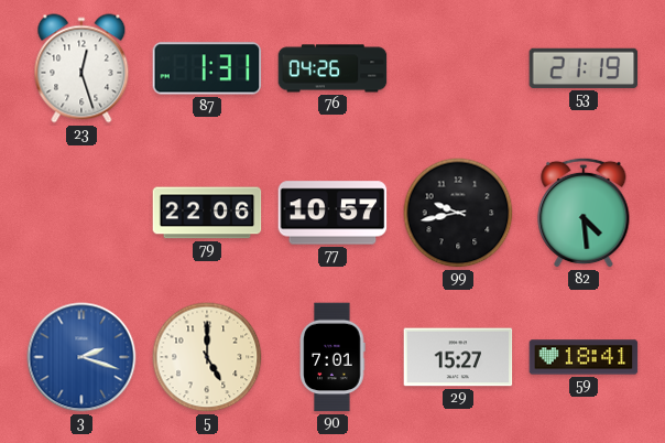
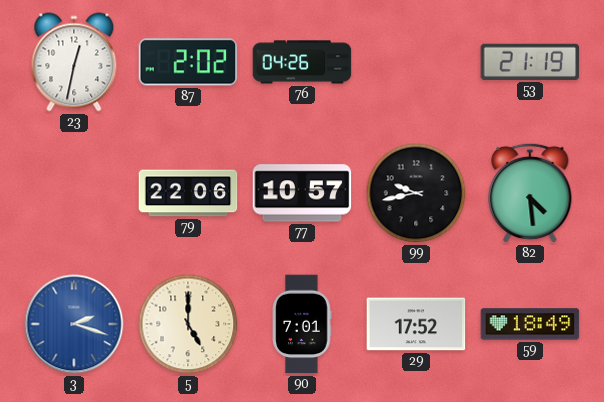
23: 12:27 -> 12:32
87: 1:31 -> 2:02
29: 15:27 -> 17:52
59: 18:41 -> 18:49
